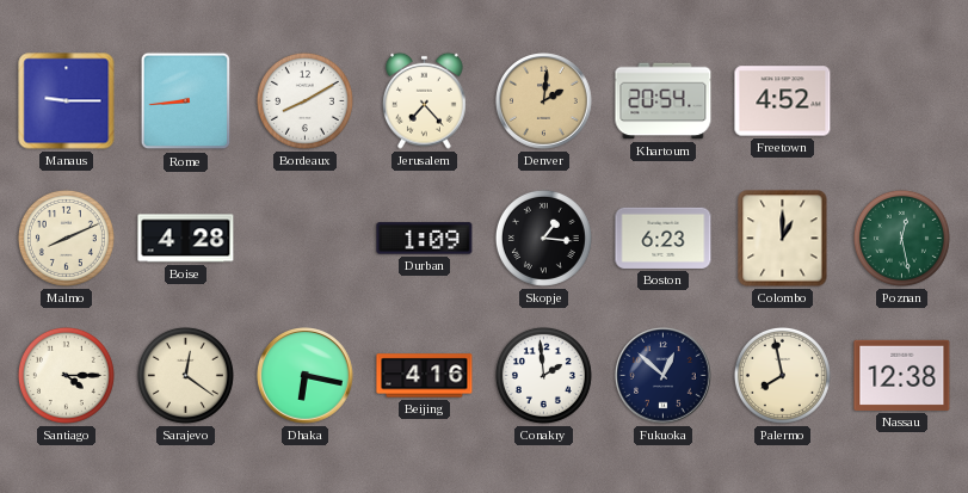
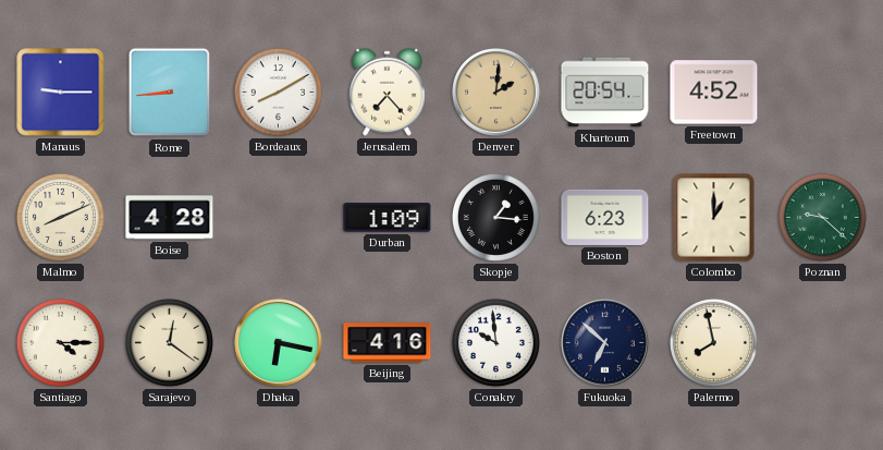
Poznan: 12:28 -> 9:22
Conakry: 1:59 -> 9:59
Fukuoka: 12:52 -> 6:52
Nassau: 12:38 -> none
